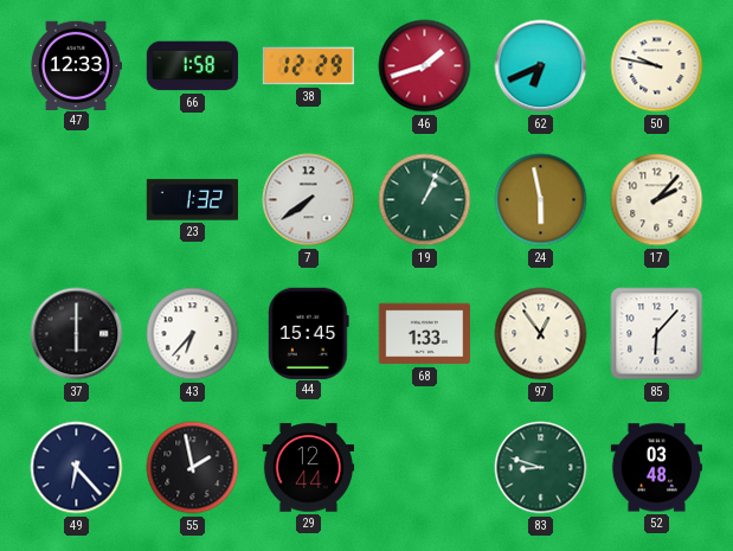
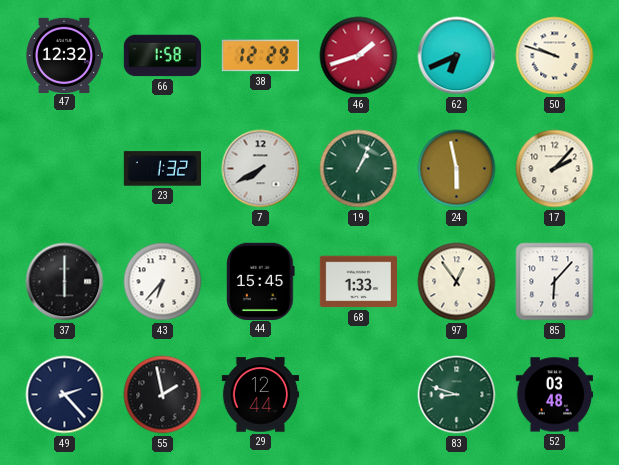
47: 12:33 -> 12:32
50: 9:47 -> 9:48
7: 7:39 -> 7:40
49: 6:23 -> 2:23
